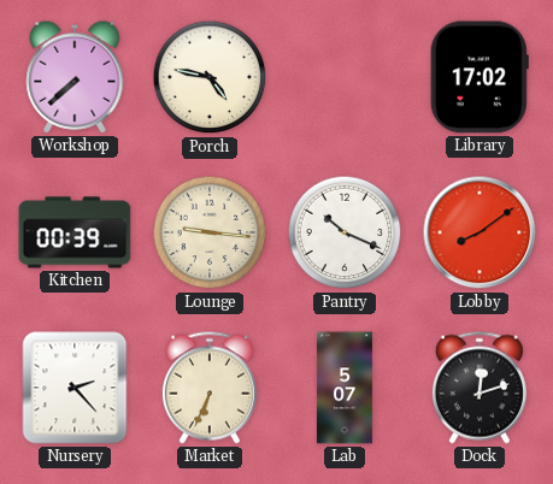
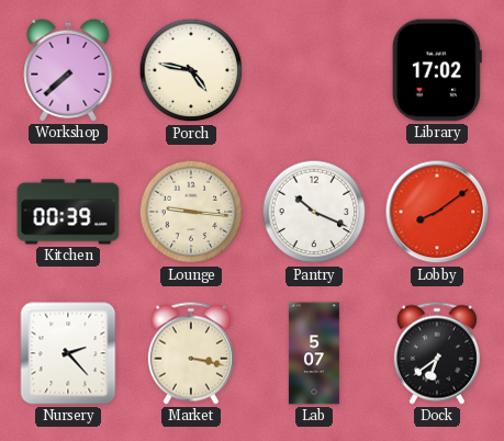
Market: 6:34 -> 3:17
Dock: 12:12 -> 6:39
